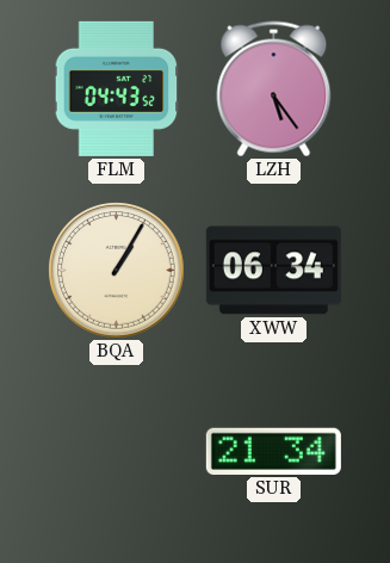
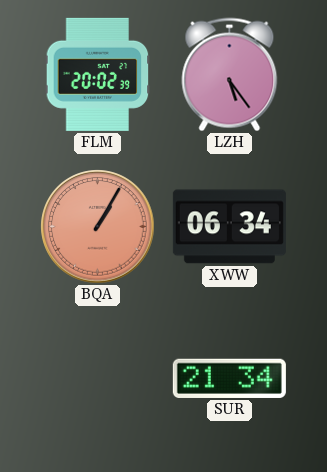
FLM: 04:43 -> 20:02
BQA dial: cream -> salmon
